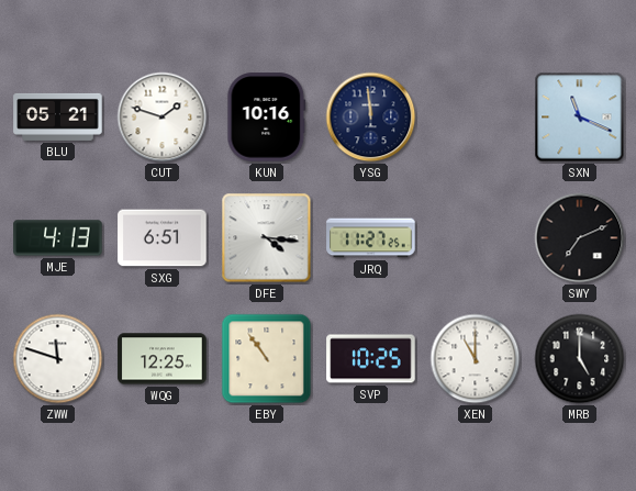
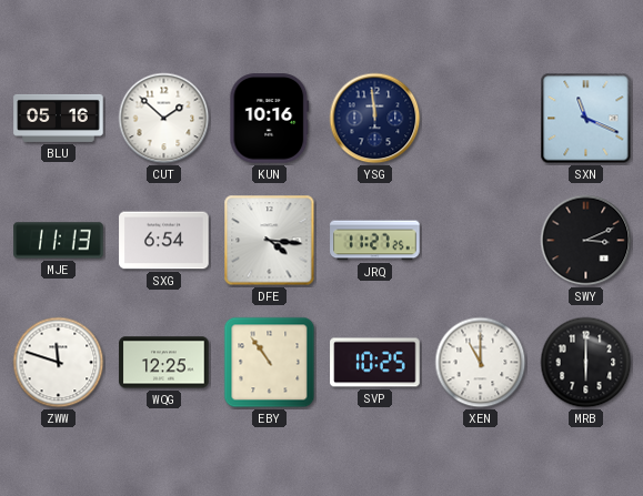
BLU: 05:21 -> 05:16
CUT: 1:48 -> 1:52
MJE: 4:13 -> 11:13
SXG: 6:51 -> 6:54
SWY: 7:11 -> 3:11
MRB: 5:00 -> 6:00
